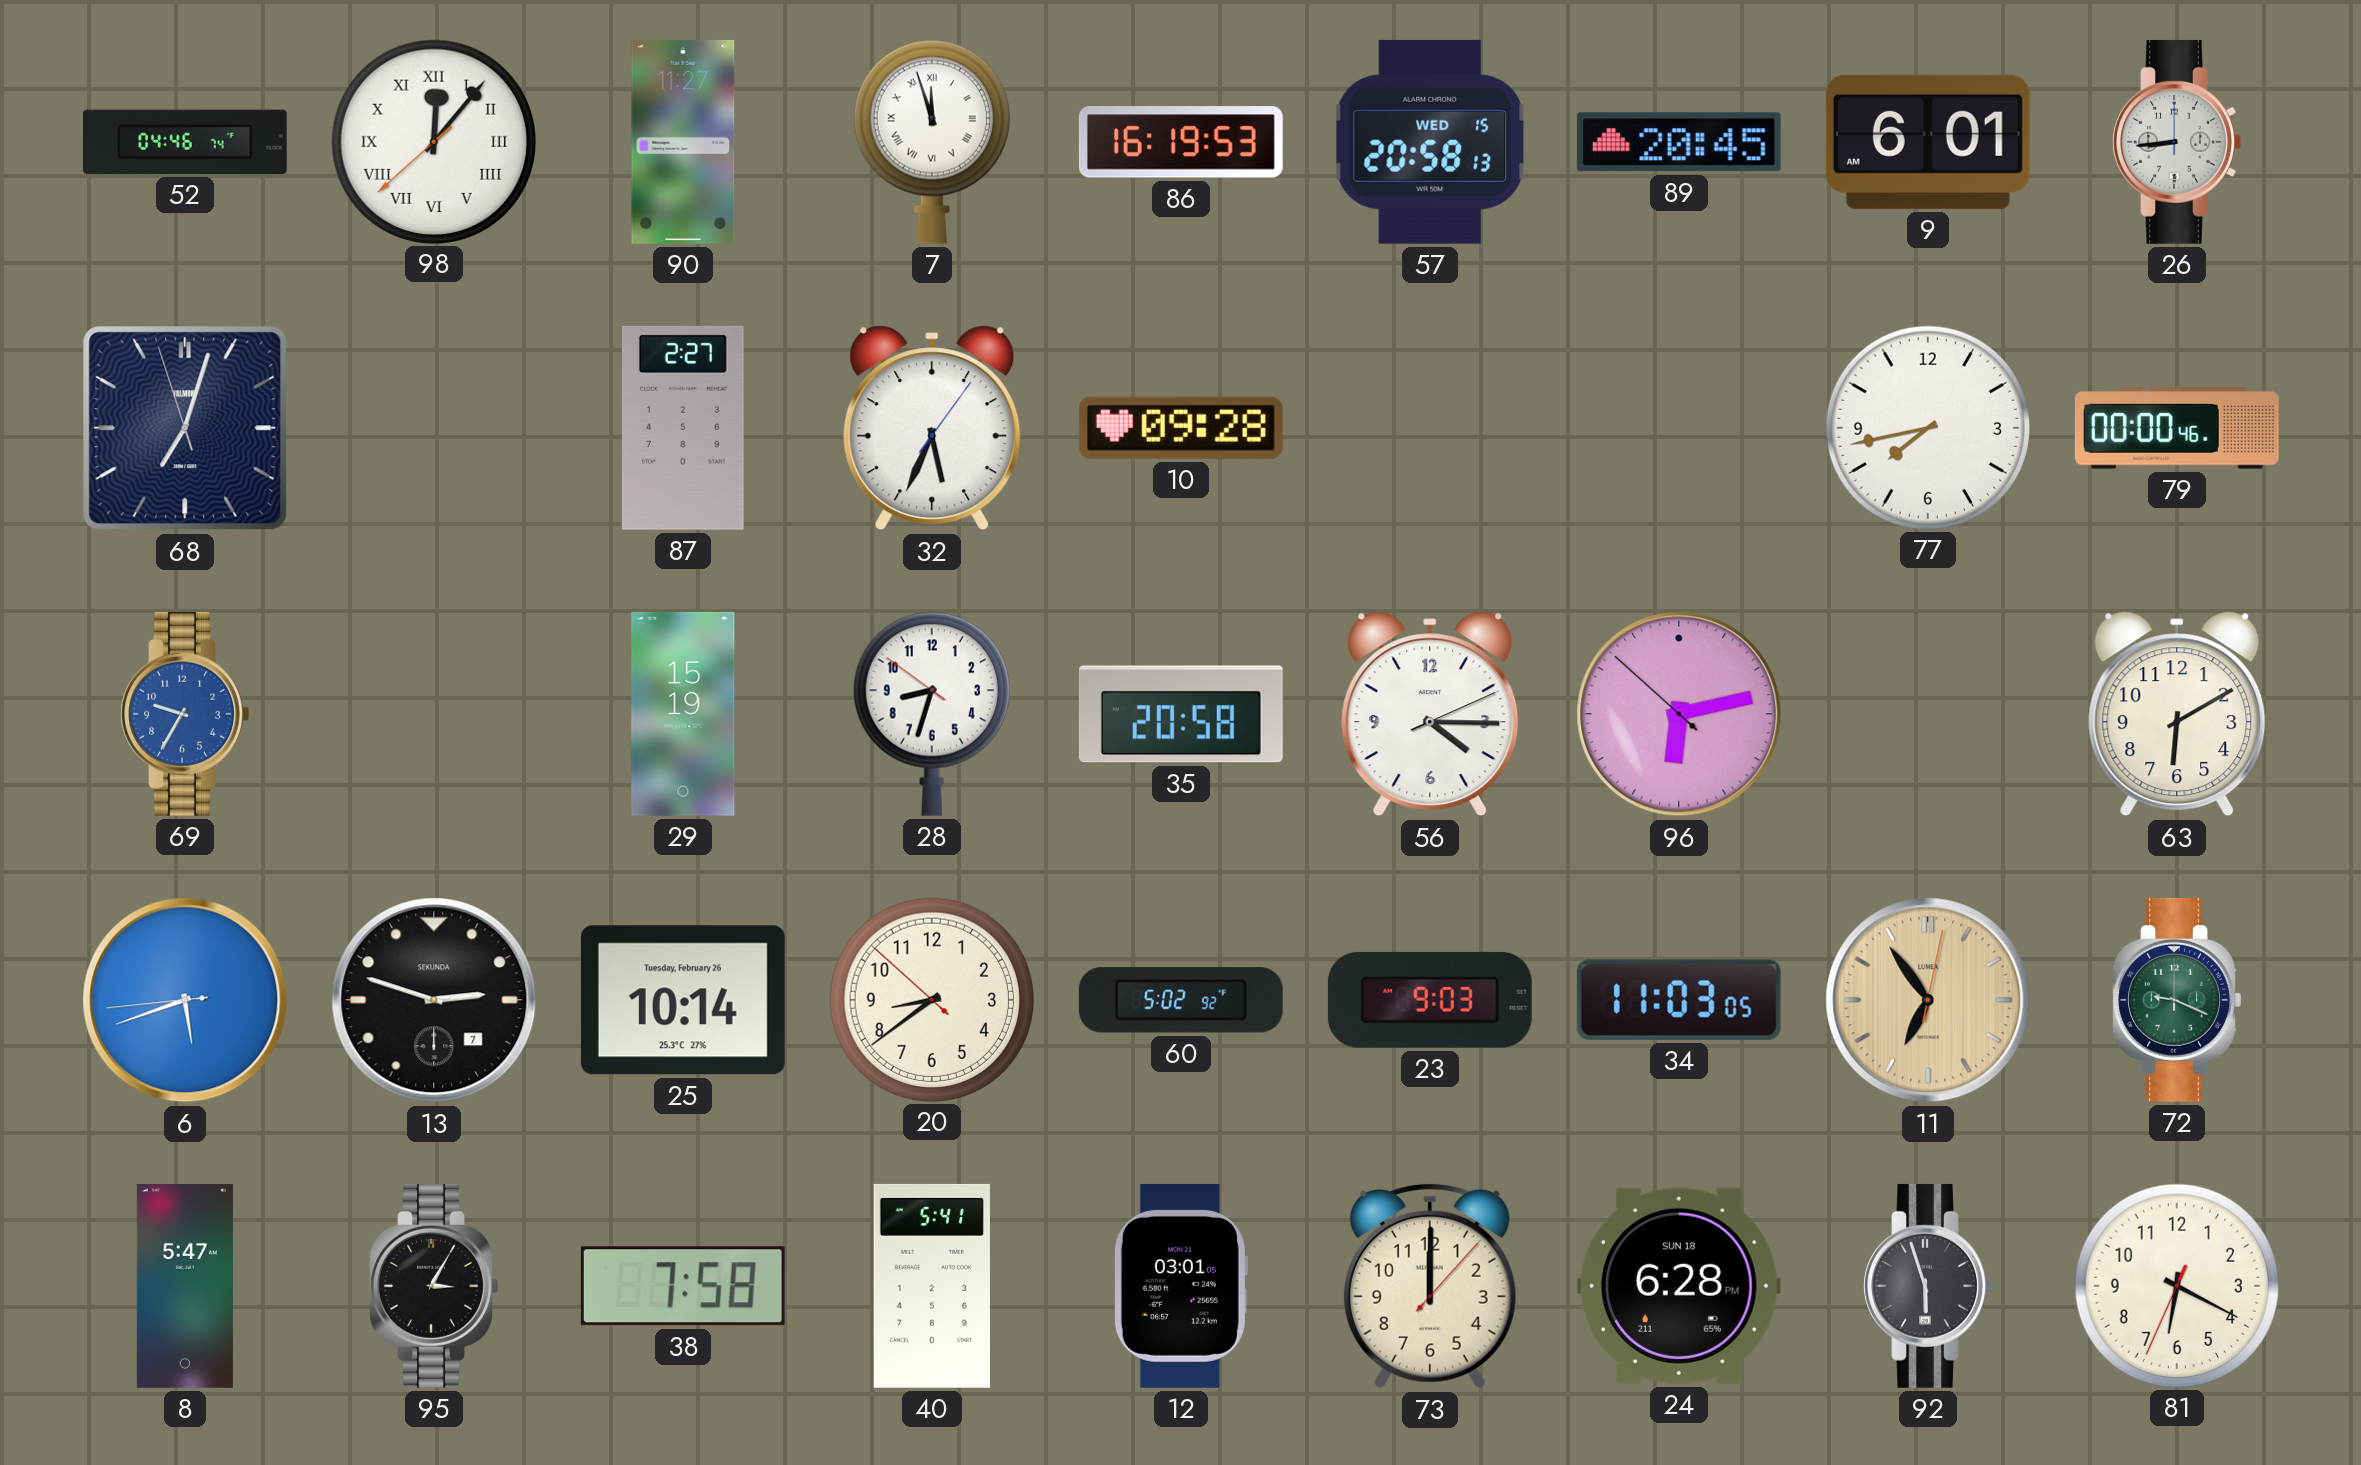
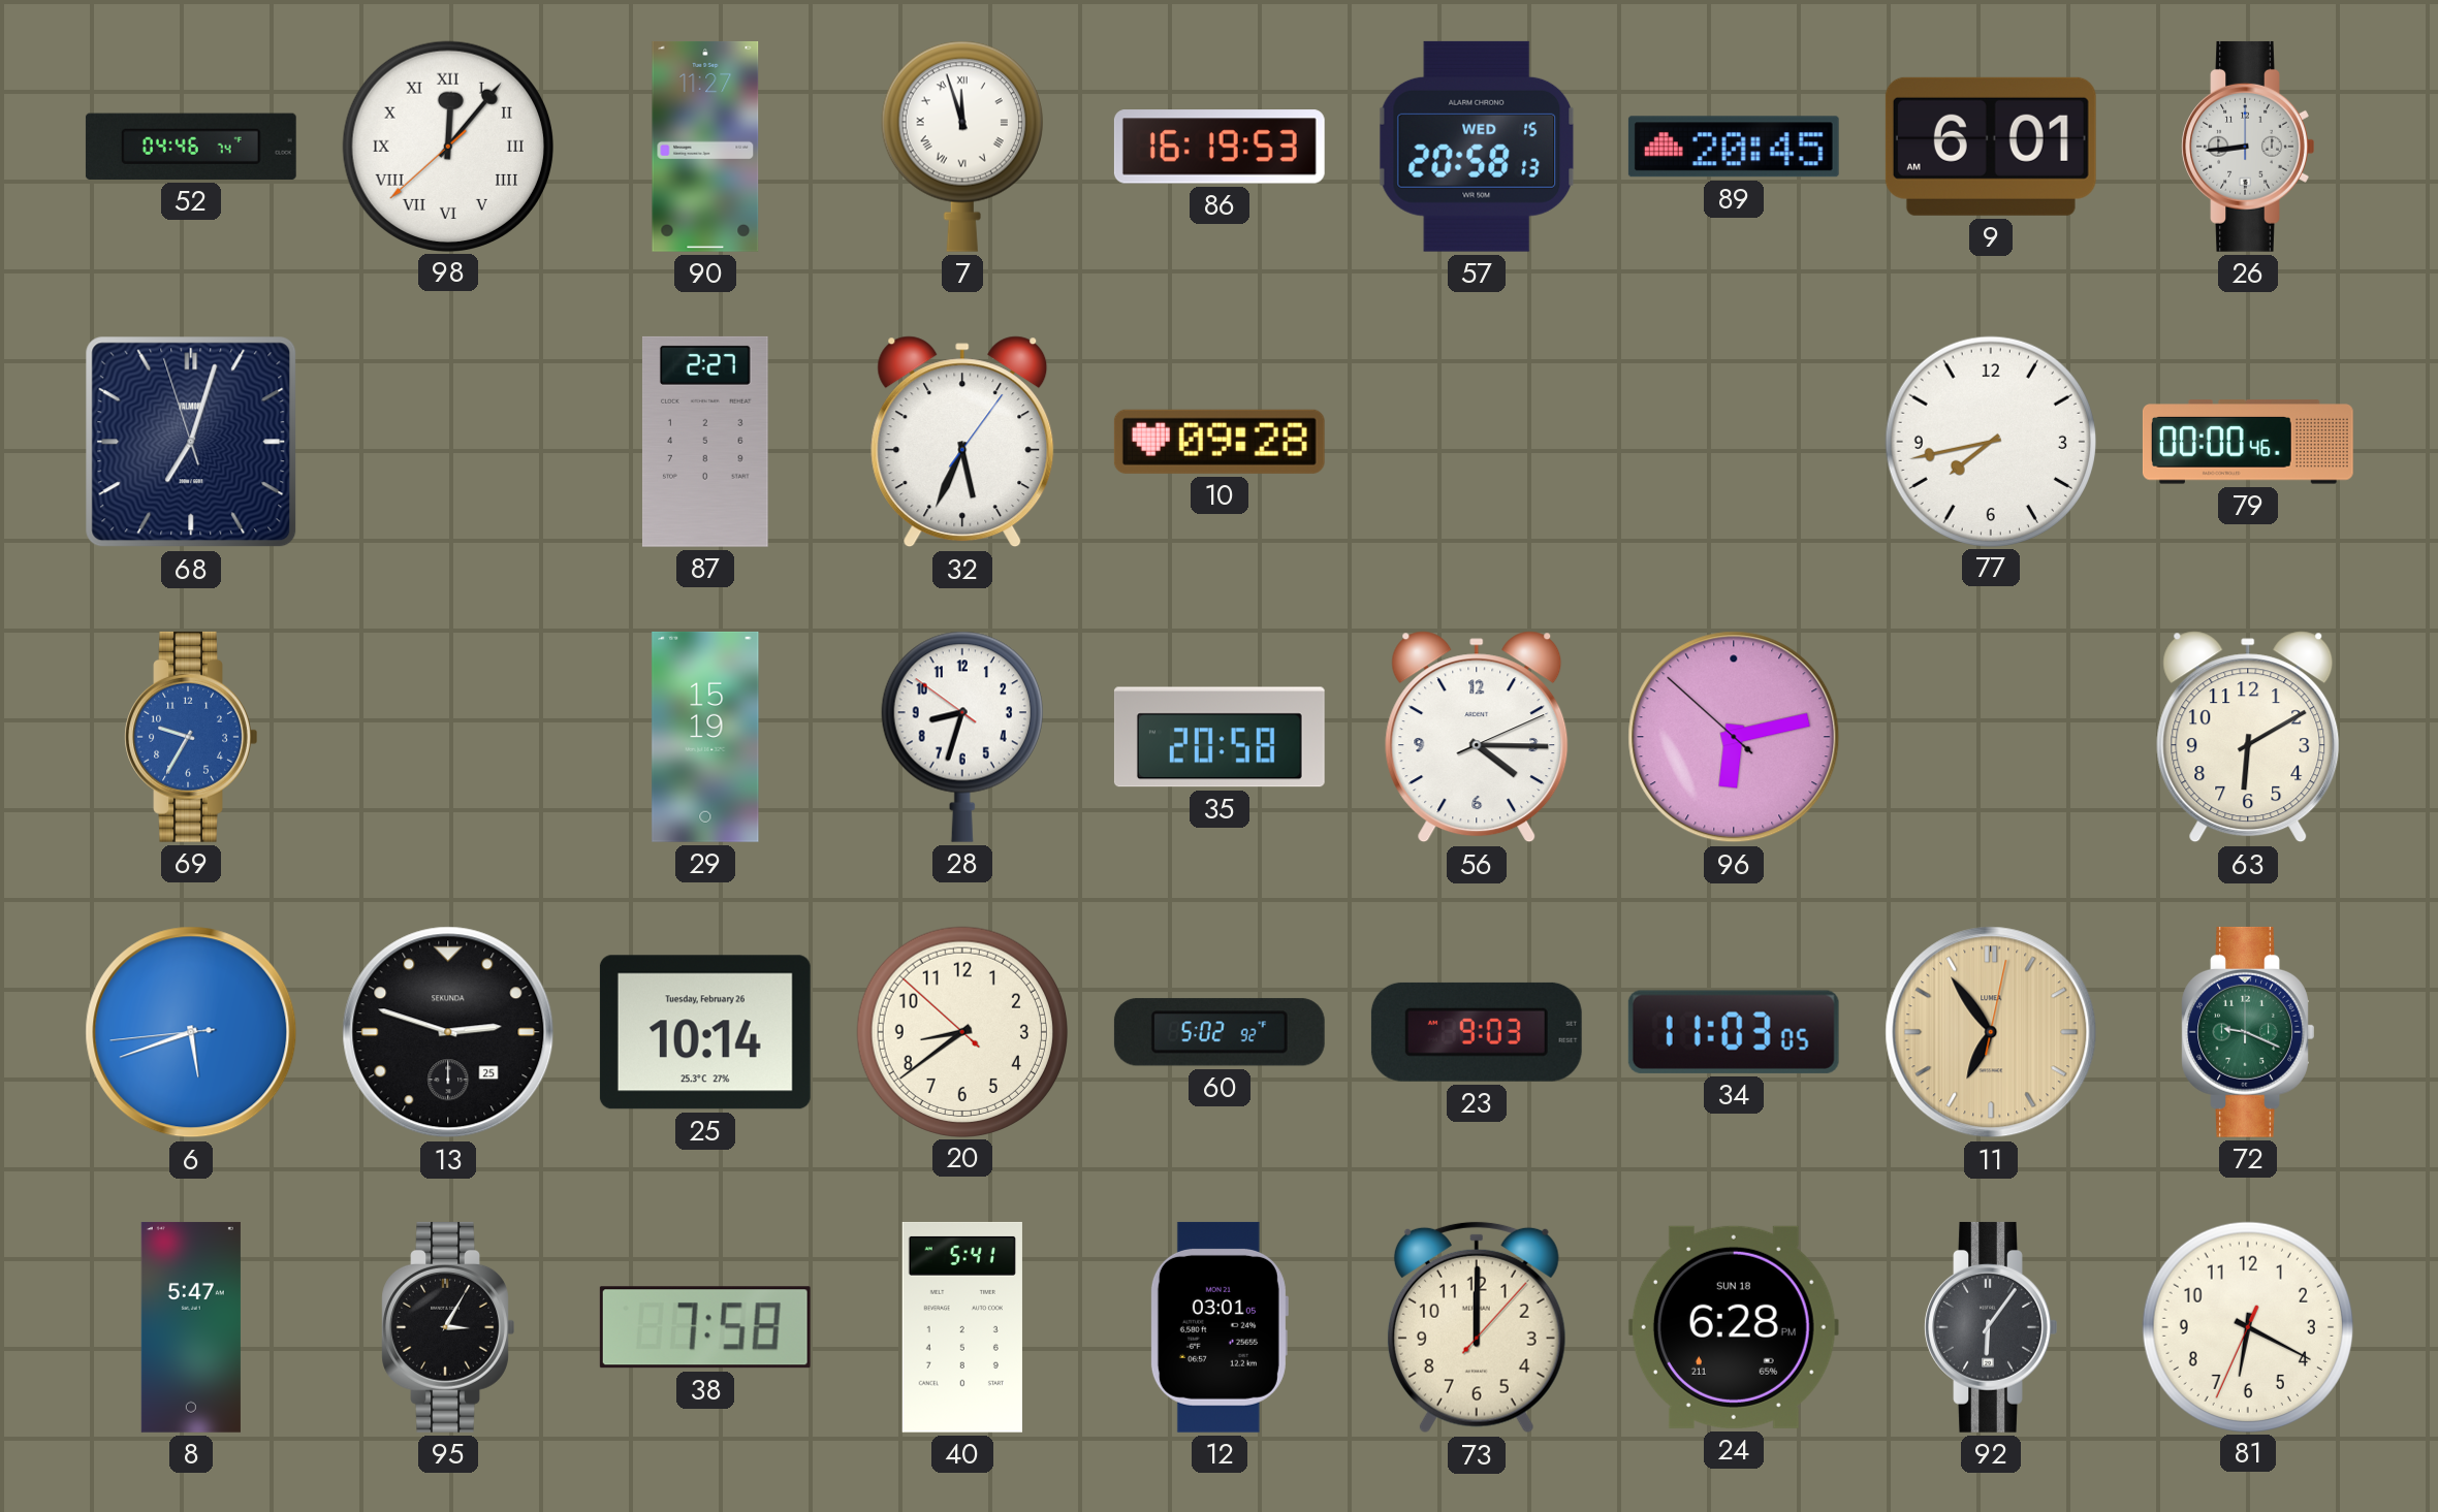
13 date: 7 -> 25
92: 5:57 -> 6:06
